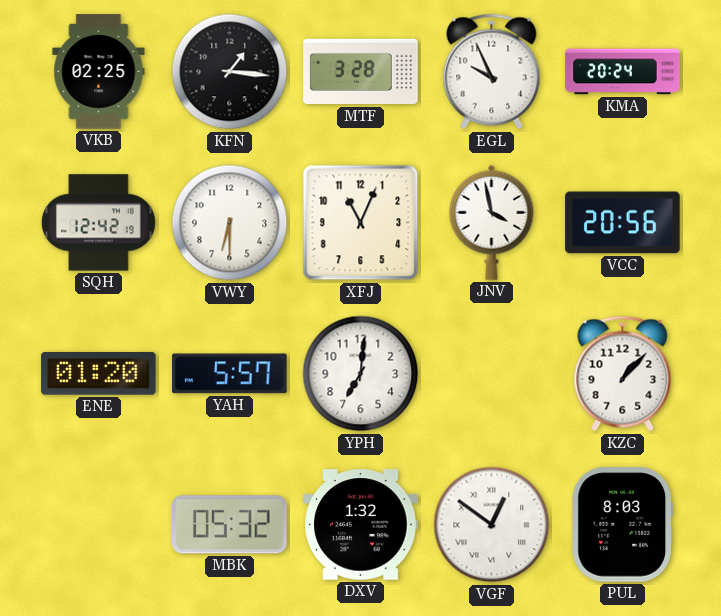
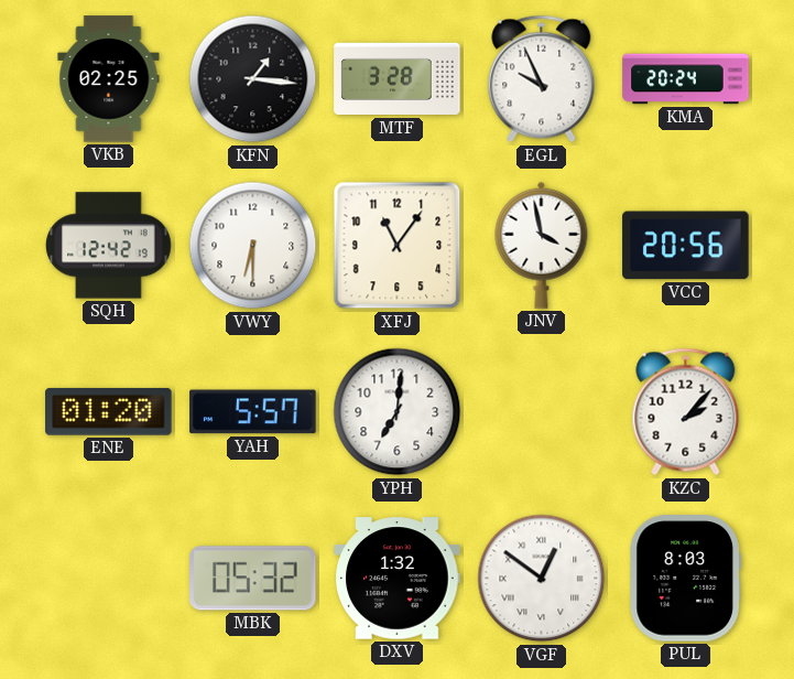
XFJ: 11:04 -> 11:06
KZC: 1:07 -> 2:07
